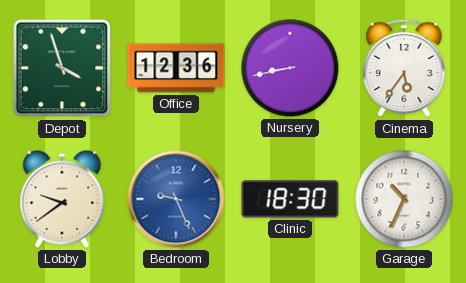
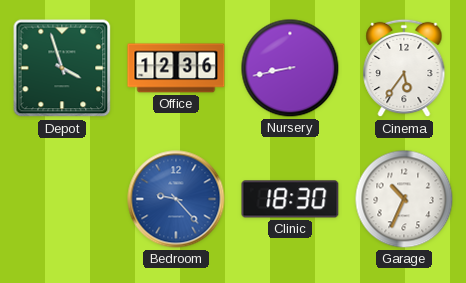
Lobby: 9:39 -> none
Bedroom: 9:26 -> 9:23
